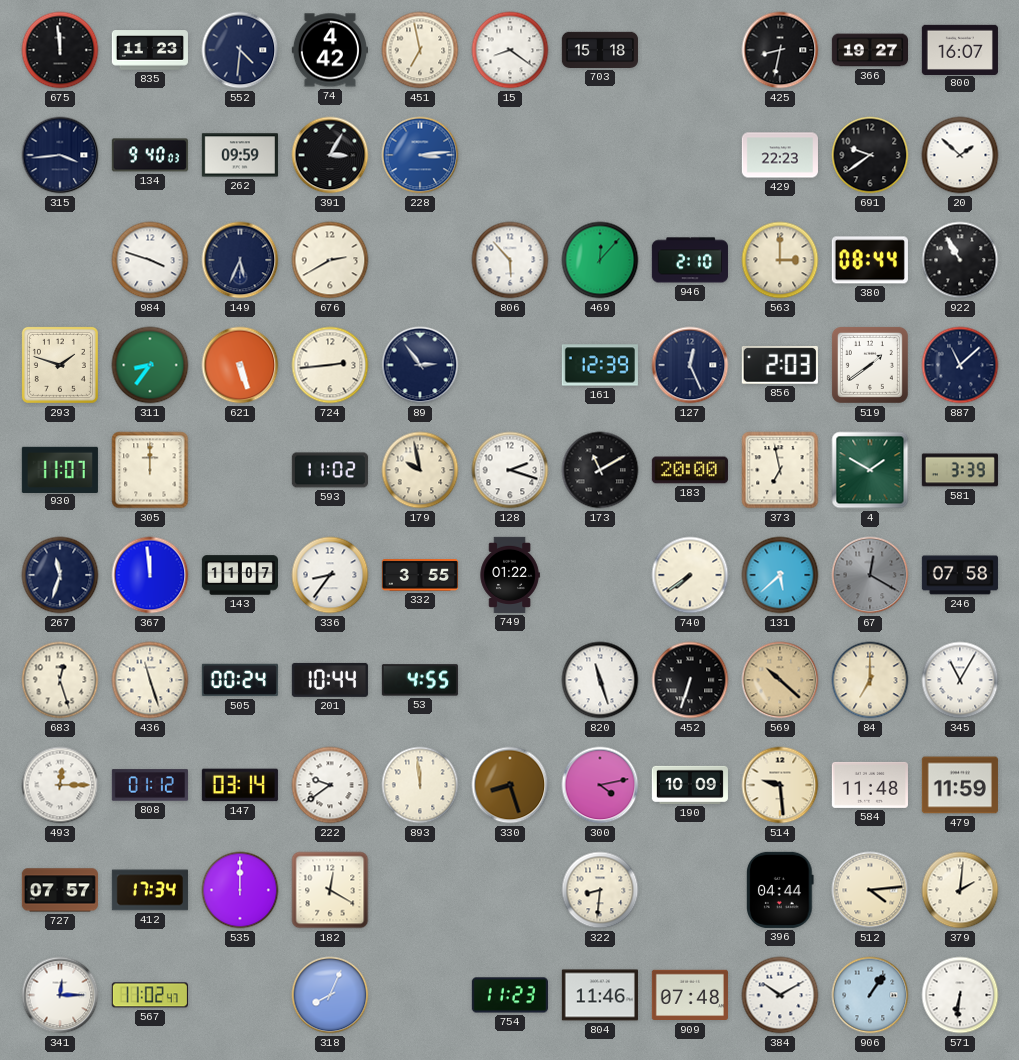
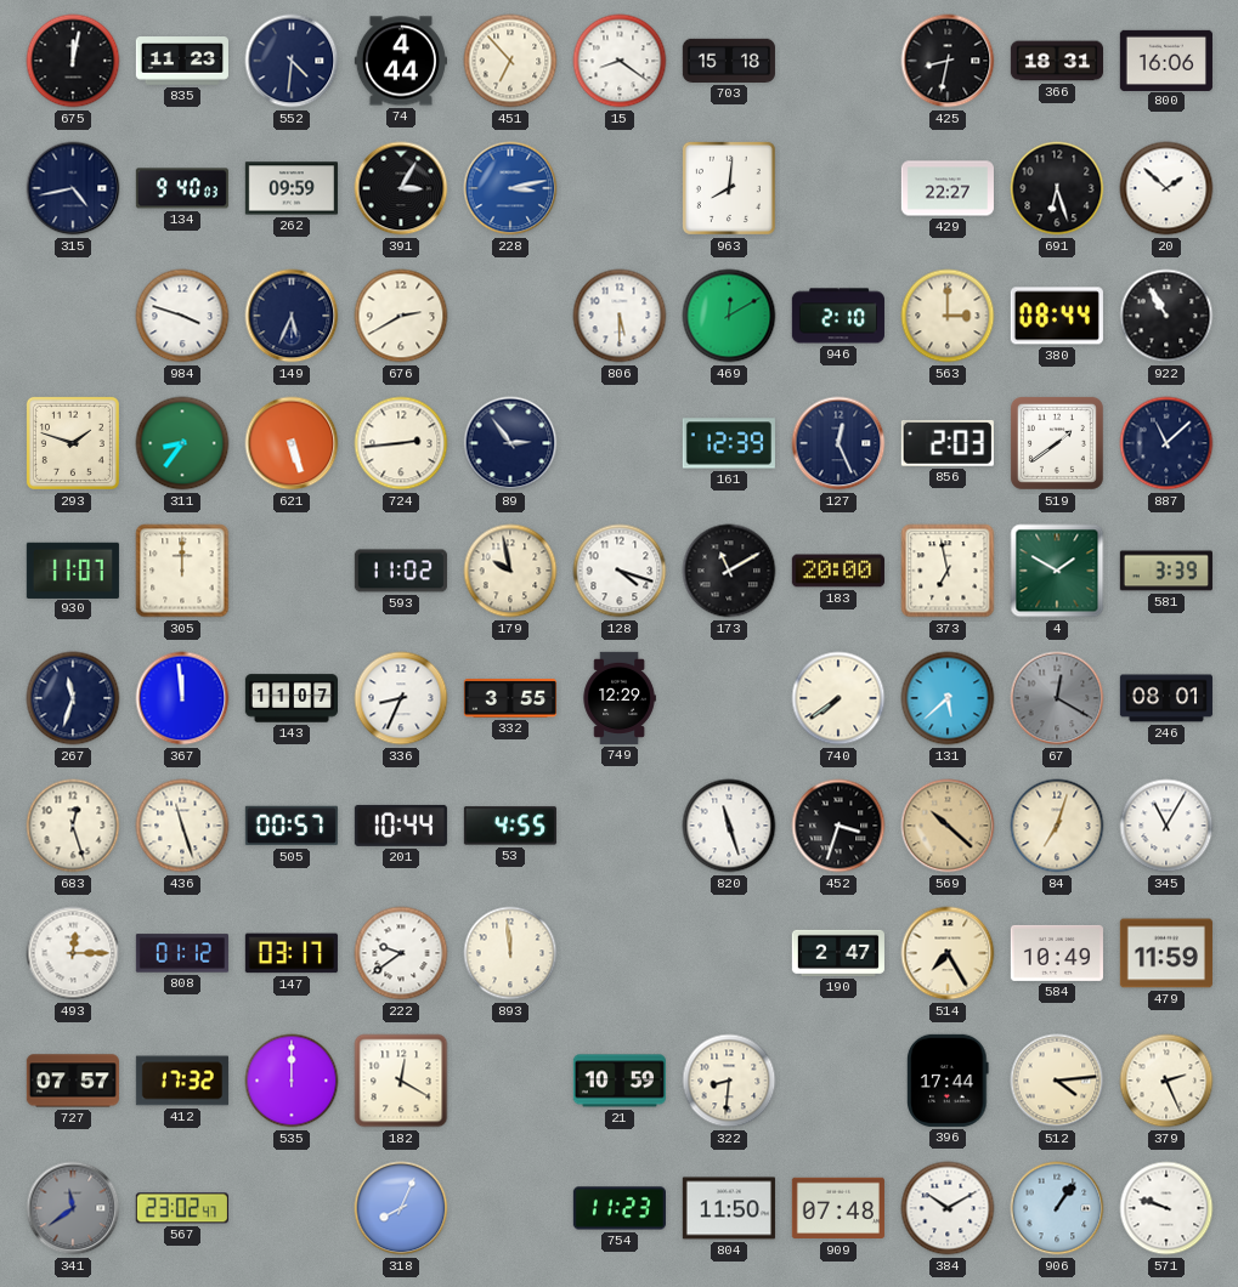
675: 11:59 -> 12:02
74: 4:42 -> 4:44
451: 6:58 -> 6:53
366: 19:27 -> 18:31
800: 16:07 -> 16:06
315: 3:44 -> 4:43
228: 3:14 -> 3:13
963: none -> 8:01
429: 22:23 -> 22:27
691: 9:39 -> 6:27
806: 5:53 -> 5:30
469: 12:07 -> 12:10
128: 2:18 -> 4:18
336: 8:36 -> 8:34
749: 01:22 -> 12:29
246: 07:58 -> 08:01
505: 00:24 -> 00:57
452: 6:33 -> 3:33
84: 7:00 -> 7:03
147: 03:14 -> 03:17
330: 8:27 -> none
300: 4:13 -> none
190: 10:09 -> 2:47
514: 9:29 -> 7:25
584: 11:48 -> 10:49
412: 17:34 -> 17:32
21: none -> 10:59
396: 04:44 -> 17:44
379: 2:01 -> 2:26
341: 12:15 -> 11:39
341 dial: white -> grey
567: 11:02 -> 23:02
804: 11:46 -> 11:50
571: 6:31 -> 9:48
